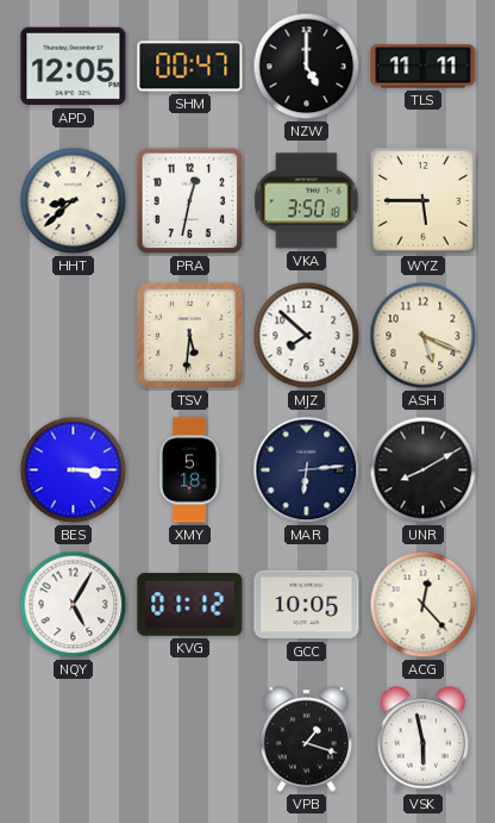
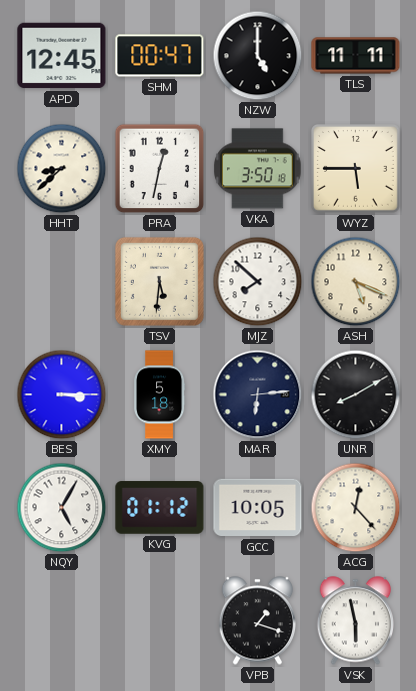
APD: 12:05 -> 12:45
